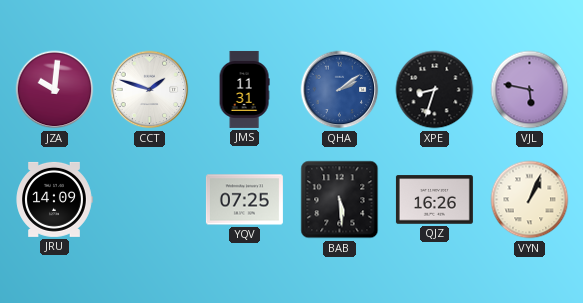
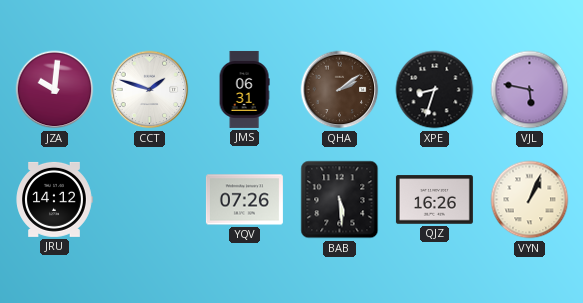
JMS: 11:31 -> 06:31
QHA dial: blue -> brown
JRU: 14:09 -> 14:12
YQV: 07:25 -> 07:26
